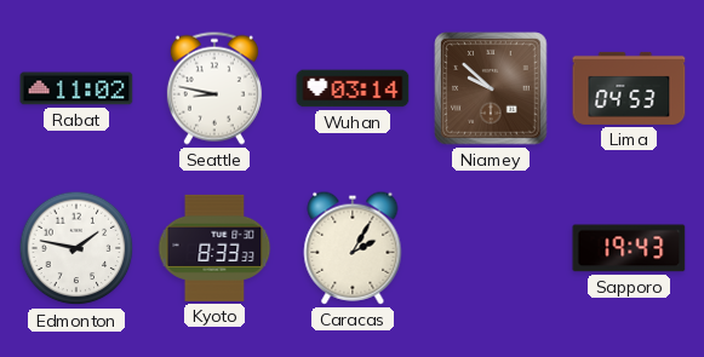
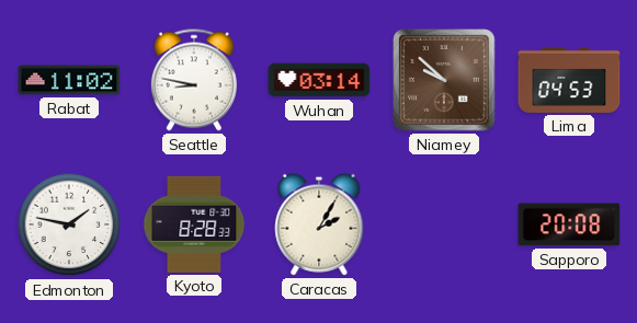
Kyoto: 8:33 -> 8:28
Sapporo: 19:43 -> 20:08
